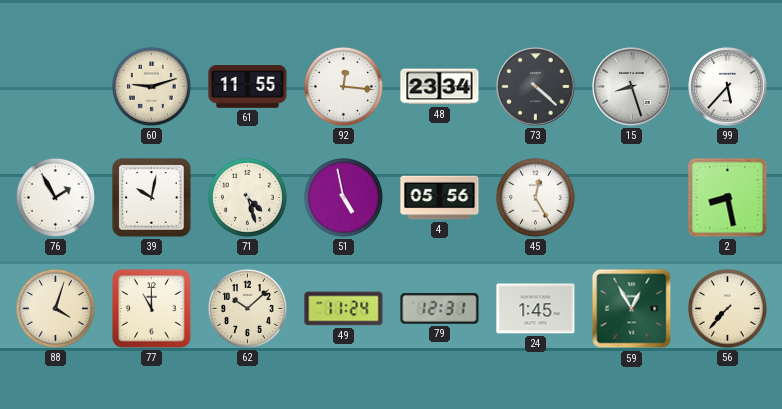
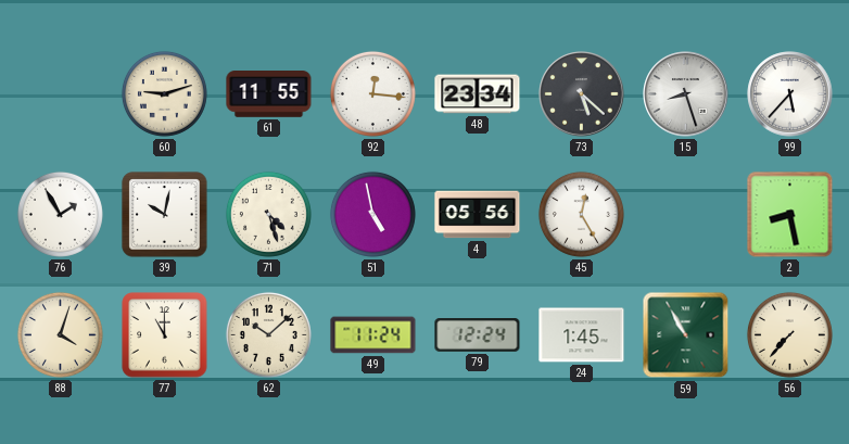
73: 4:22 -> 5:22
79: 12:31 -> 12:24
59: 12:55 -> 10:55
